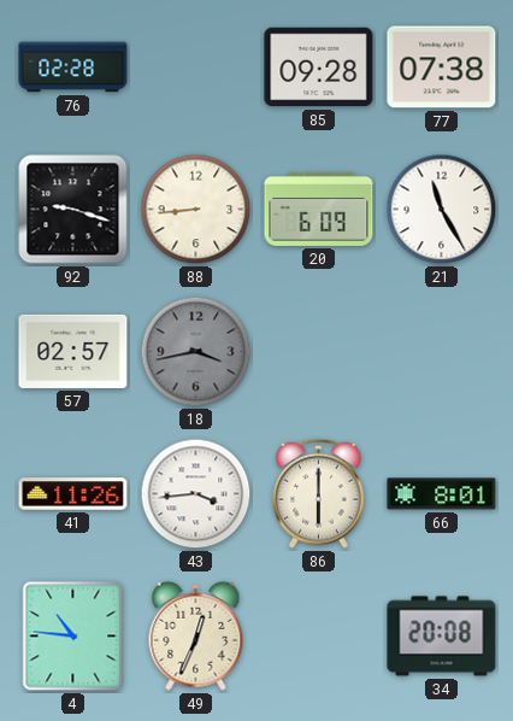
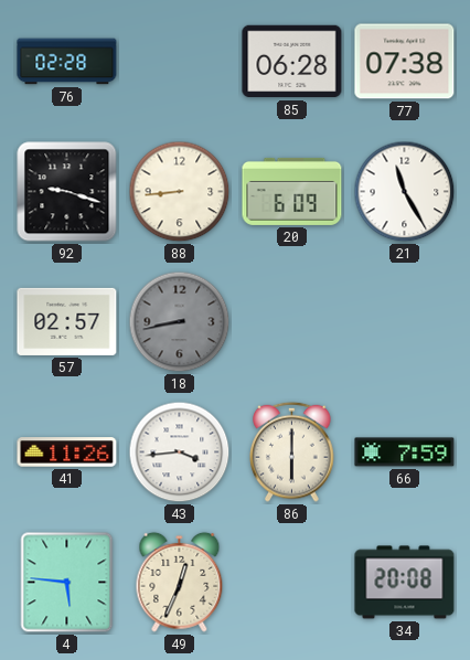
85: 09:28 -> 06:28
18: 3:43 -> 8:43
66: 8:01 -> 7:59
4: 10:46 -> 5:46
